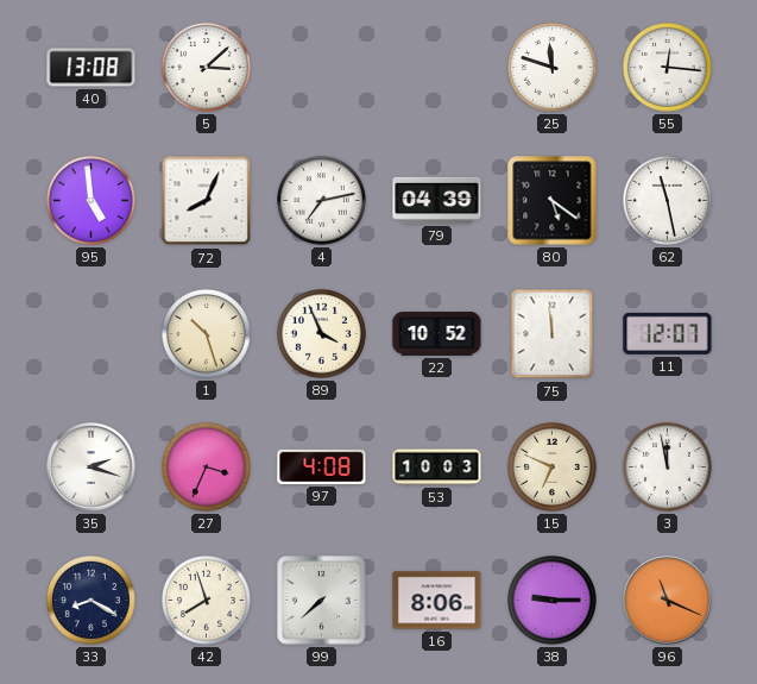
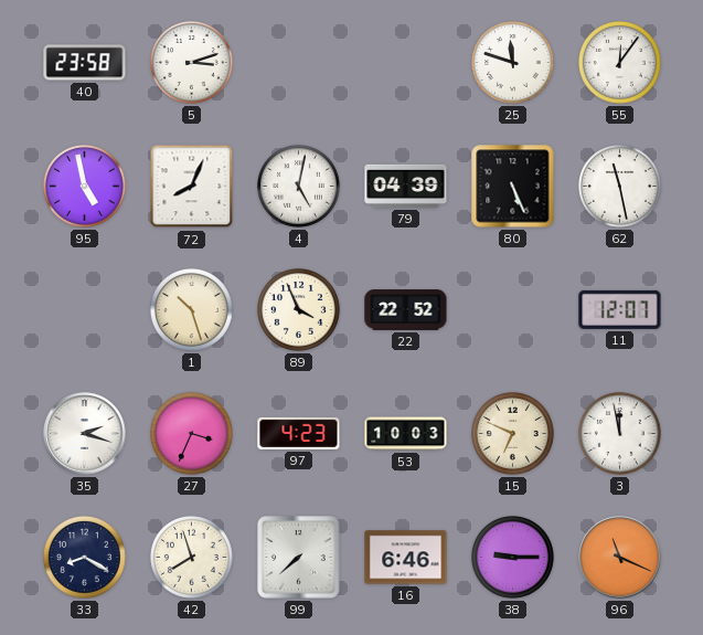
40: 13:08 -> 23:58
5: 3:08 -> 3:12
55: 12:16 -> 12:06
95: 4:59 -> 4:58
4: 7:13 -> 5:02
80: 5:21 -> 5:26
22: 10:52 -> 22:52
75: 11:59 -> none
97: 4:08 -> 4:23
16: 8:06 -> 6:46
